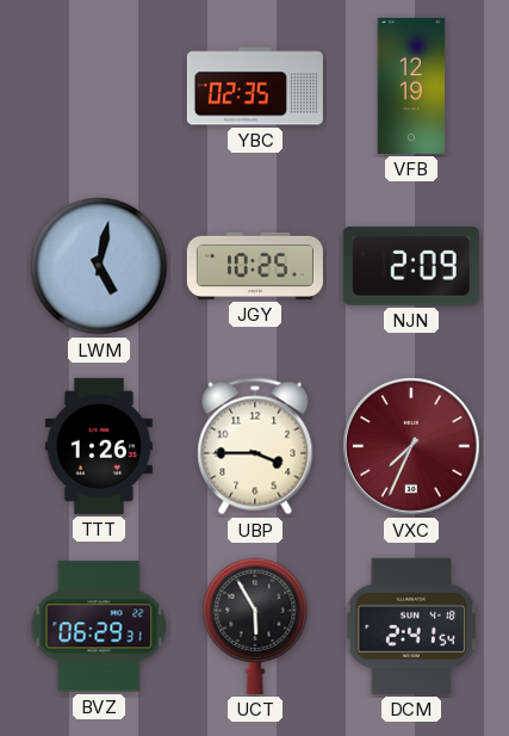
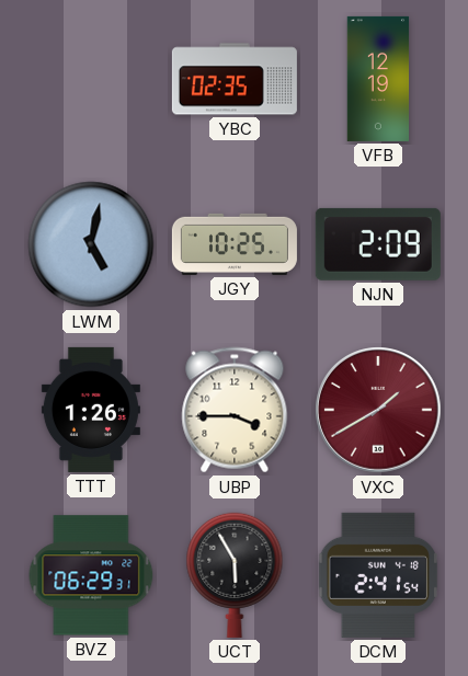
VXC: 7:34 -> 1:40
